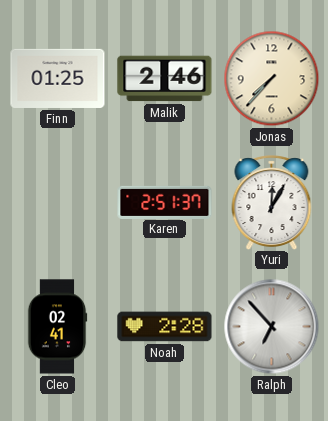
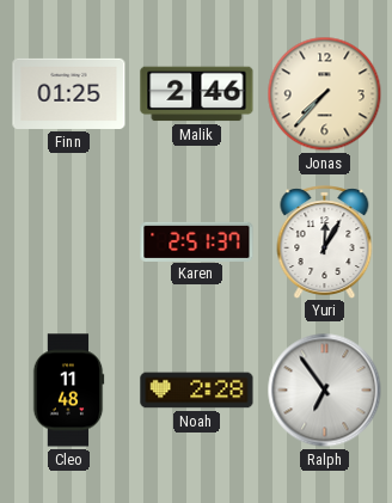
Cleo: 02:41 -> 11:48
Ralph: 6:53 -> 6:54
